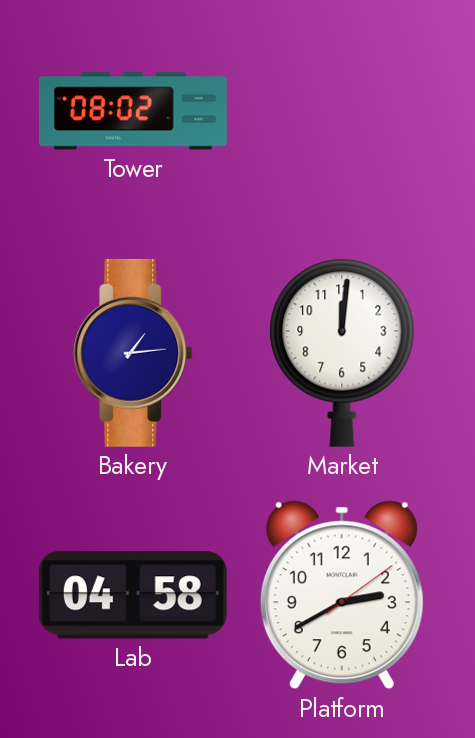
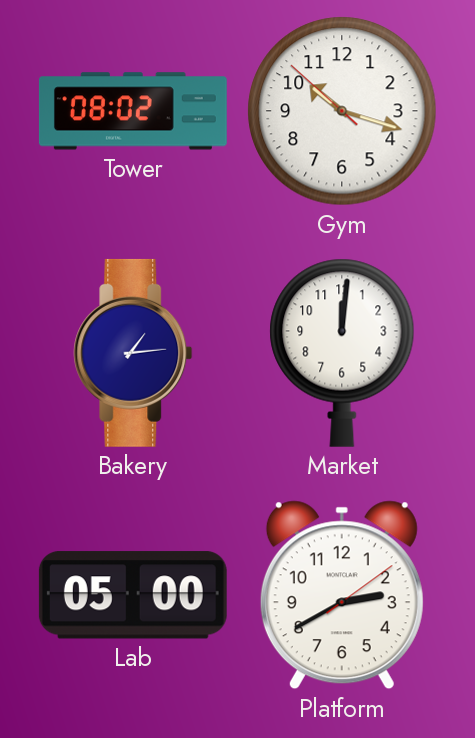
Gym: none -> 10:17
Lab: 04:58 -> 05:00
